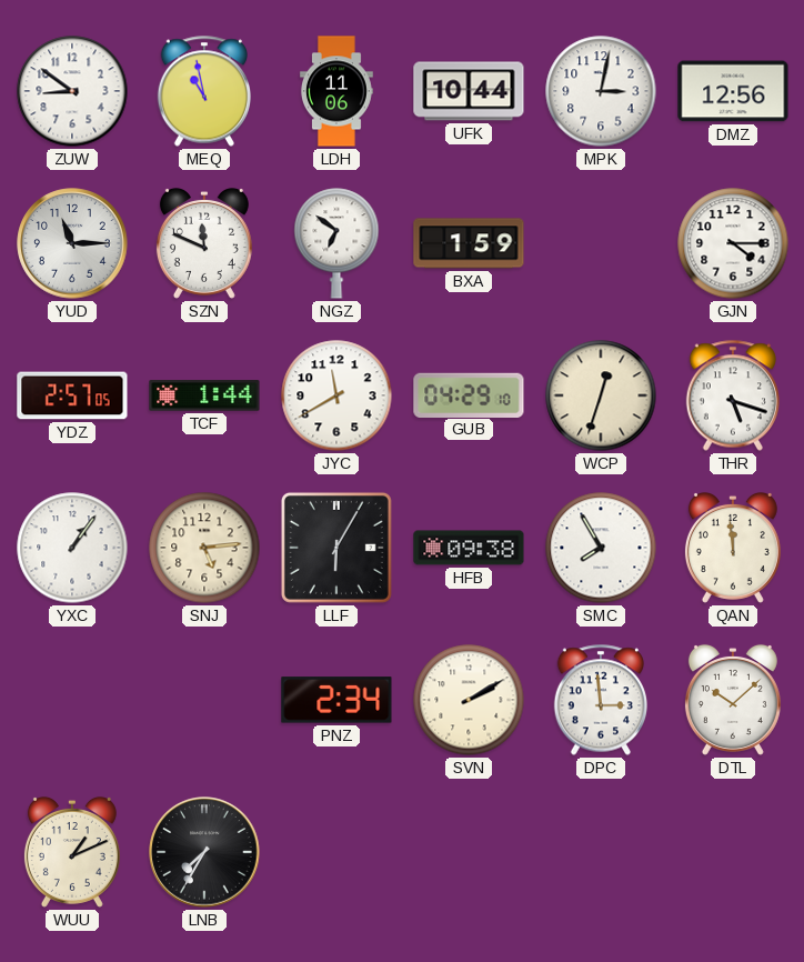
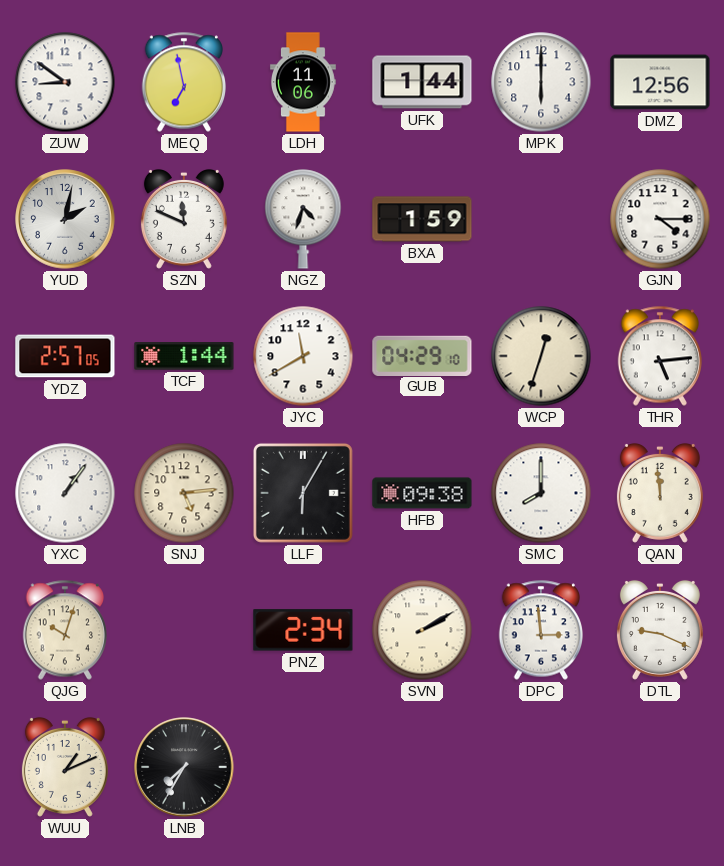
MEQ: 10:58 -> 6:58
UFK: 10:44 -> 1:44
MPK: 3:02 -> 6:00
YUD: 11:15 -> 2:02
NGZ: 6:51 -> 4:33
THR: 5:18 -> 5:14
SMC: 7:55 -> 8:00
QJG: none -> 10:03
DTL: 10:08 -> 9:19
